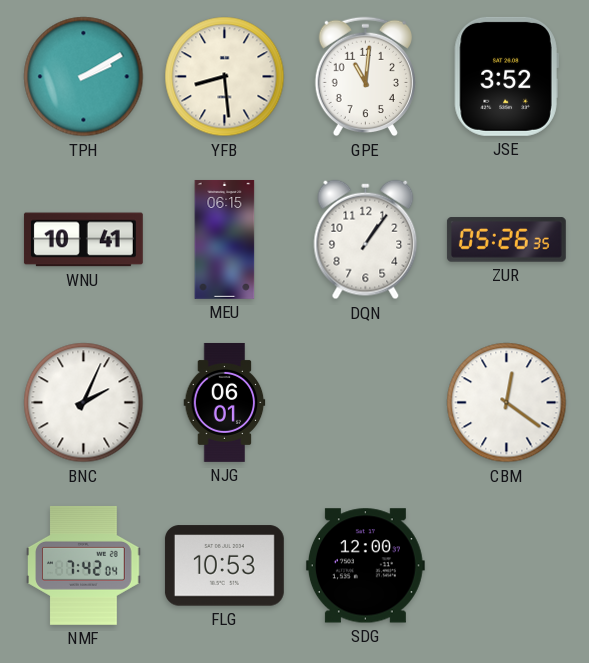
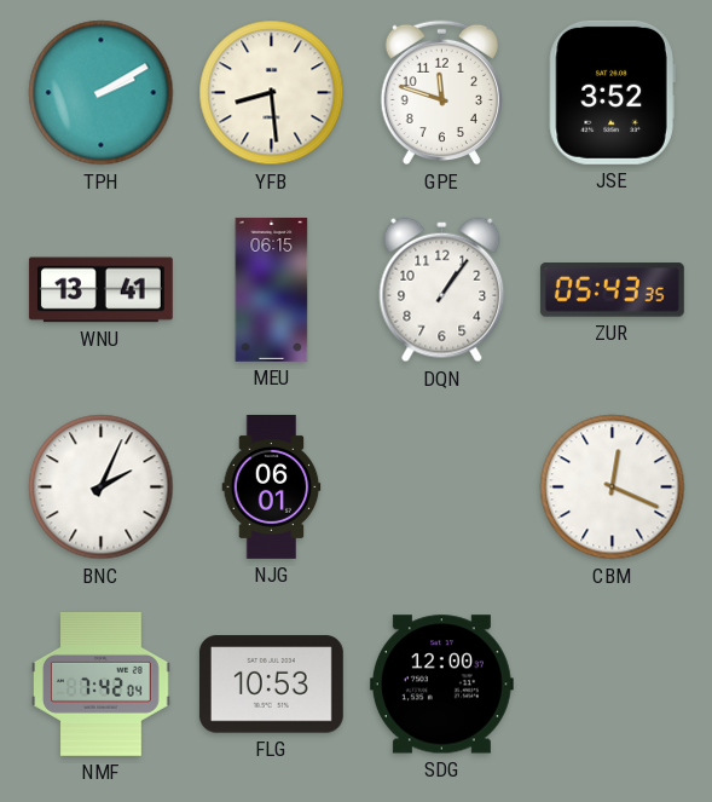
GPE: 11:01 -> 11:48
WNU: 10:41 -> 13:41
ZUR: 05:26 -> 05:43
CBM: 12:21 -> 12:19
